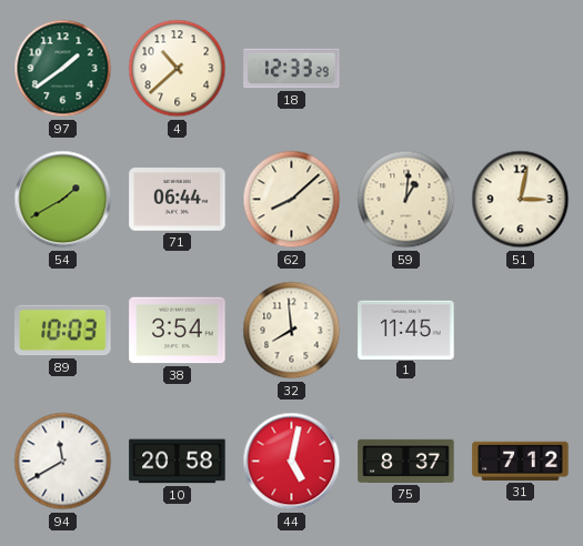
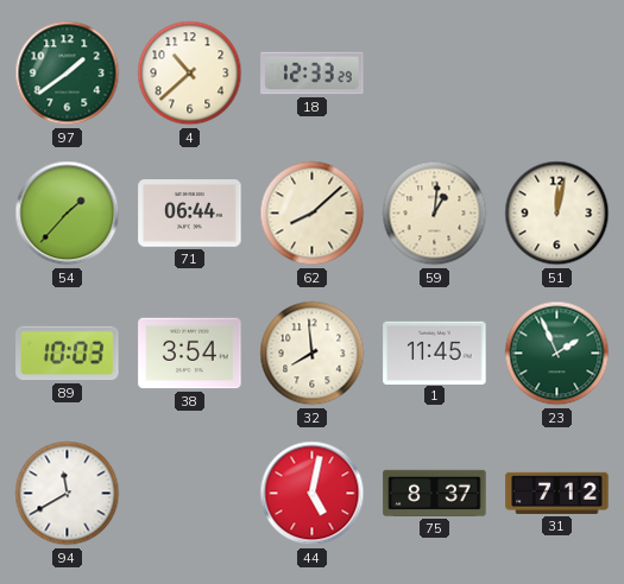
54: 1:40 -> 1:37
51: 3:02 -> 12:02
23: none -> 1:56
10: 20:58 -> none
